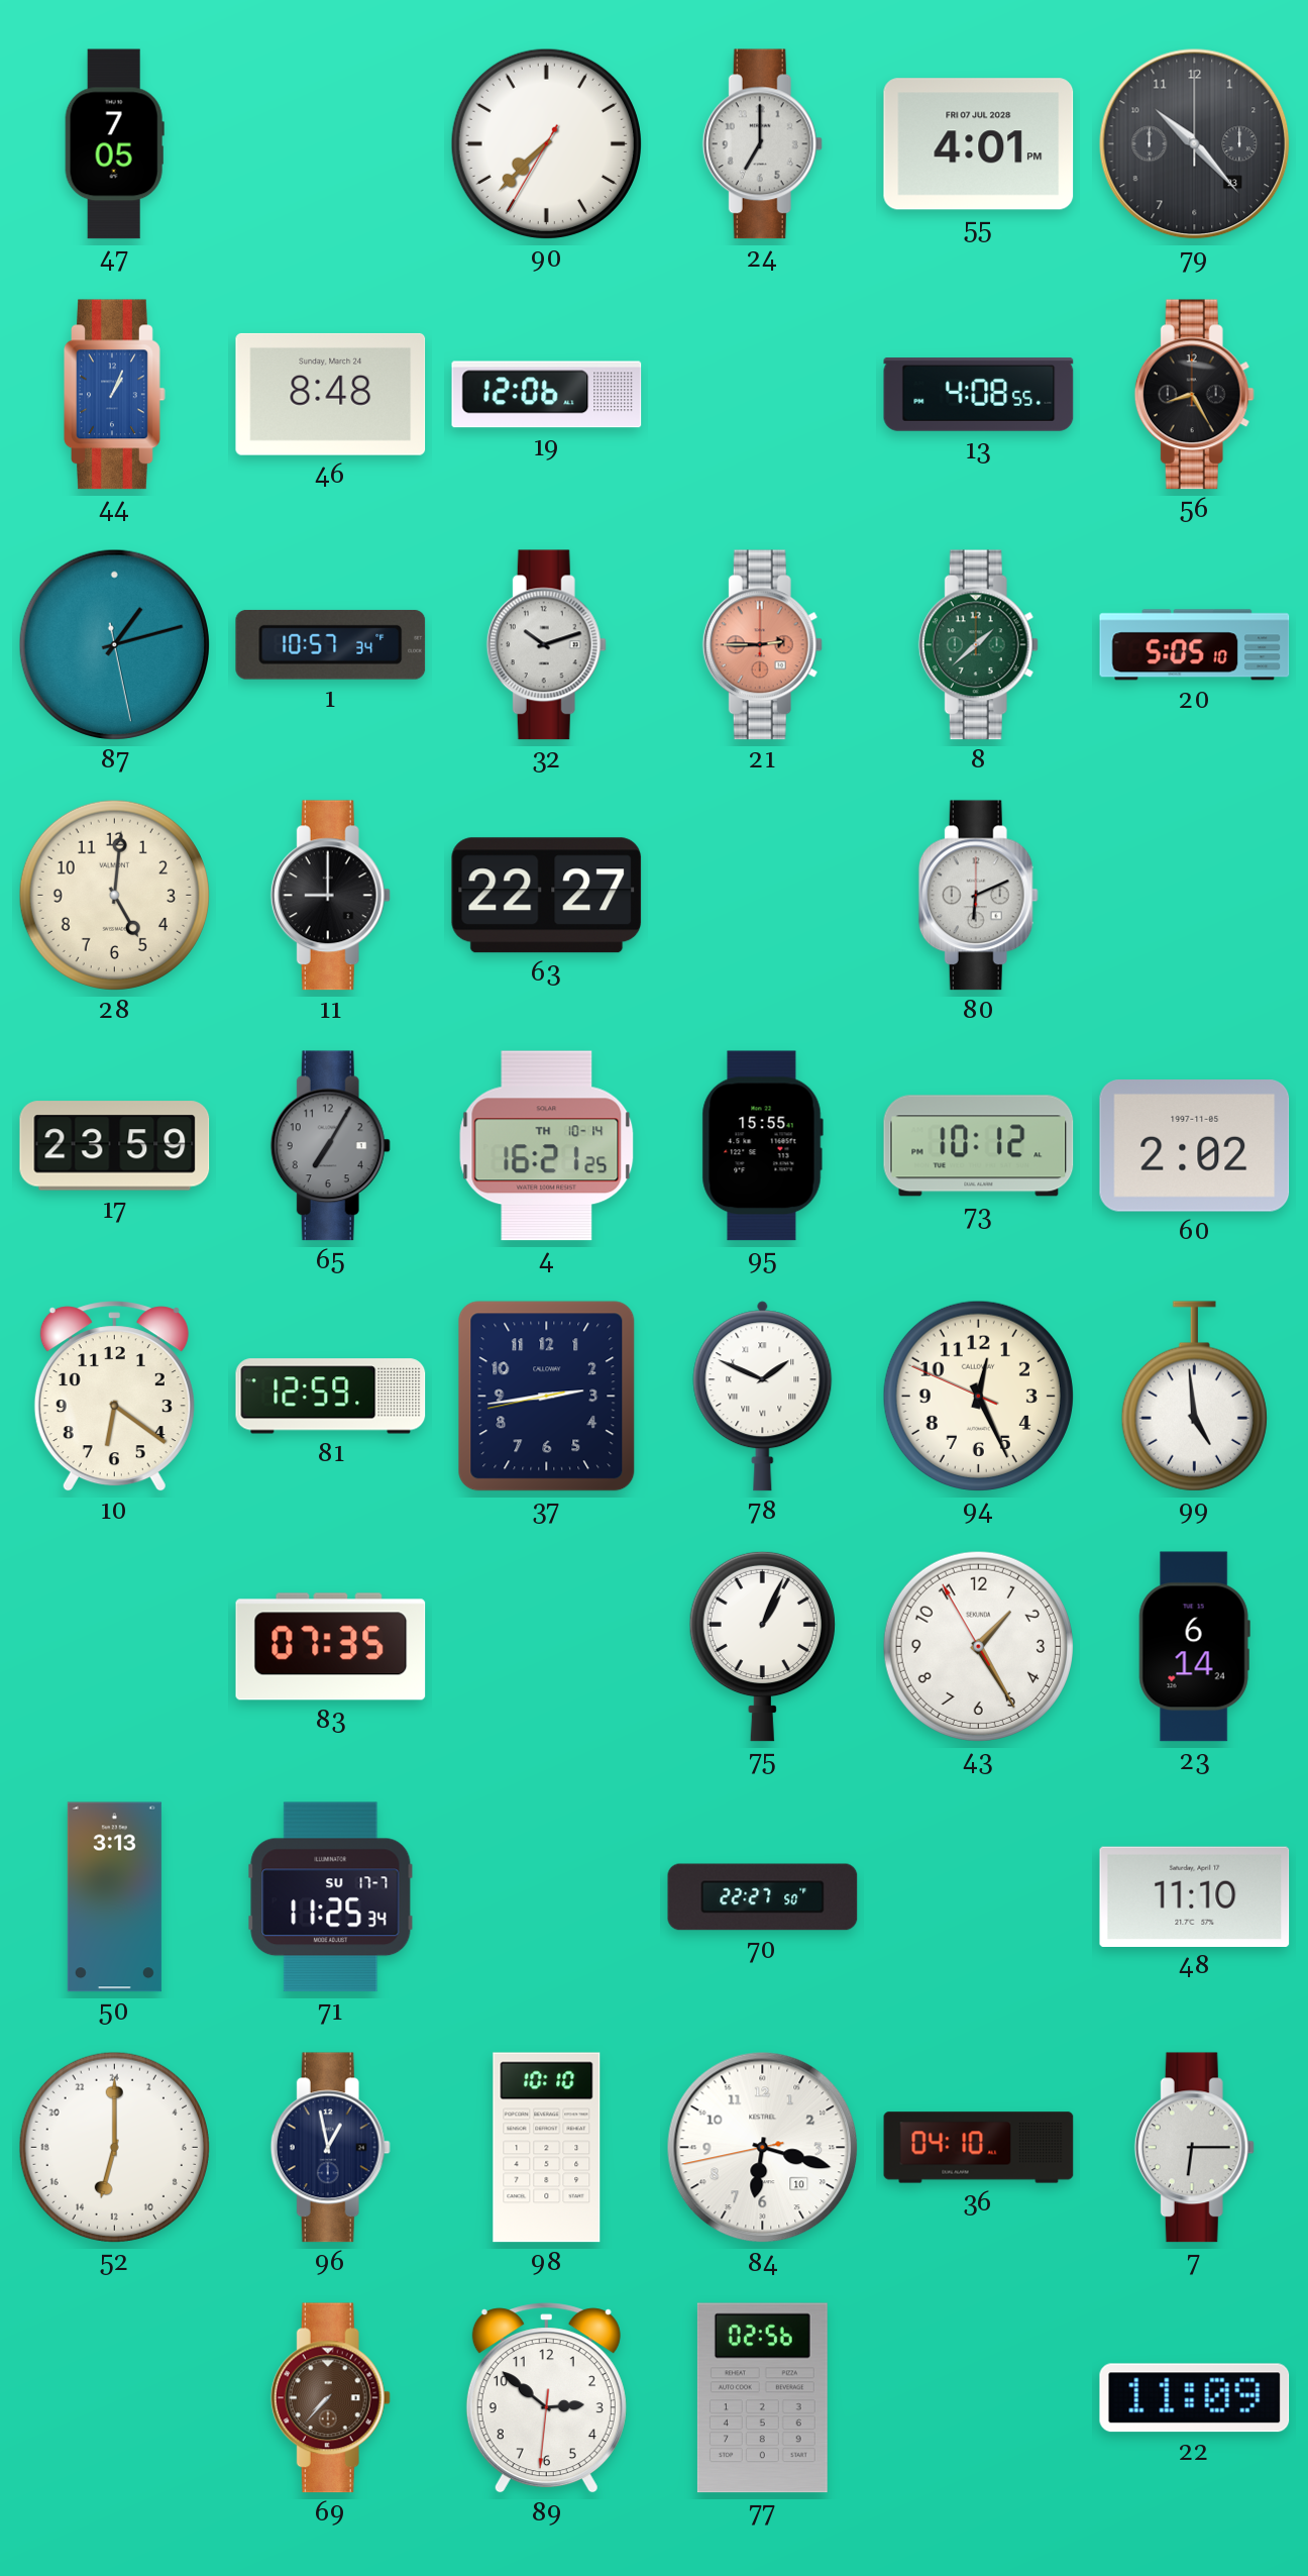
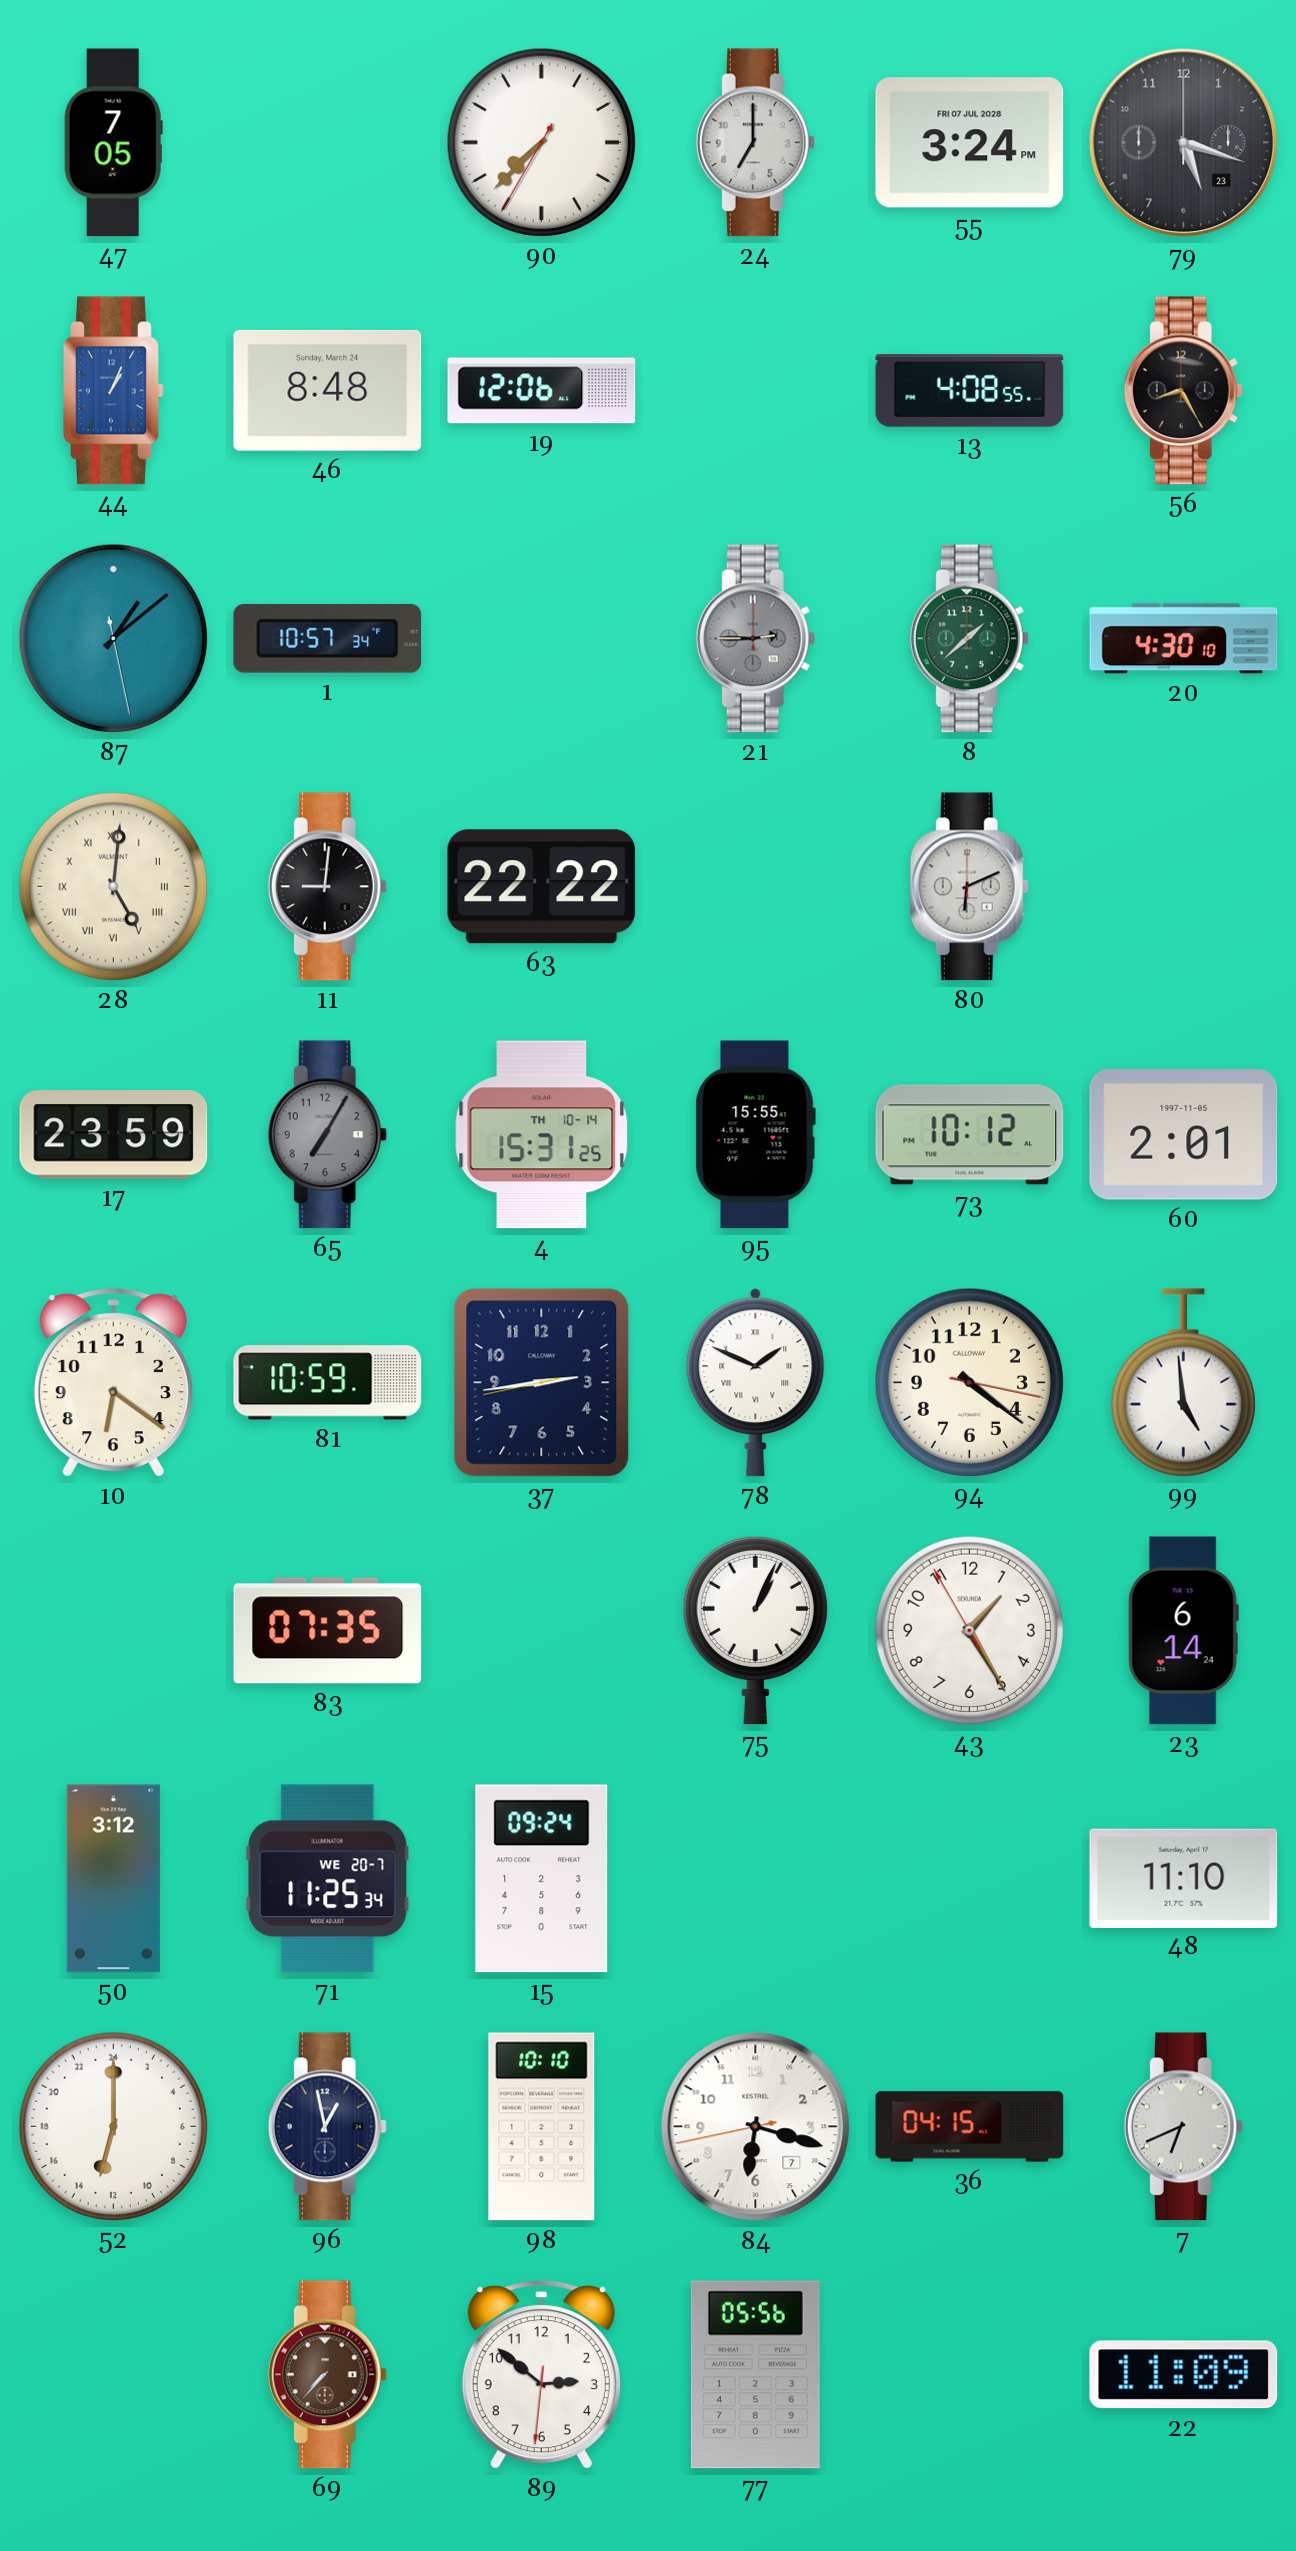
55: 4:01 -> 3:24
79: 10:23 -> 5:18
87: 1:12 -> 1:08
32: 10:12 -> none
21 dial: salmon -> grey
20: 5:05 -> 4:30
28 numerals: Arabic -> Roman
11: 9:00 -> 9:01
63: 22:27 -> 22:22
4: 16:21 -> 15:31
60: 2:02 -> 2:01
81: 12:59 -> 10:59
94: 12:25 -> 4:21
50: 3:13 -> 3:12
71 date: SU 17-7 -> WE 20-7
15: none -> 09:24
70: 22:27 -> none
84 date: 10 -> 7
36: 04:10 -> 04:15
7: 6:15 -> 6:41
77: 02:56 -> 05:56
